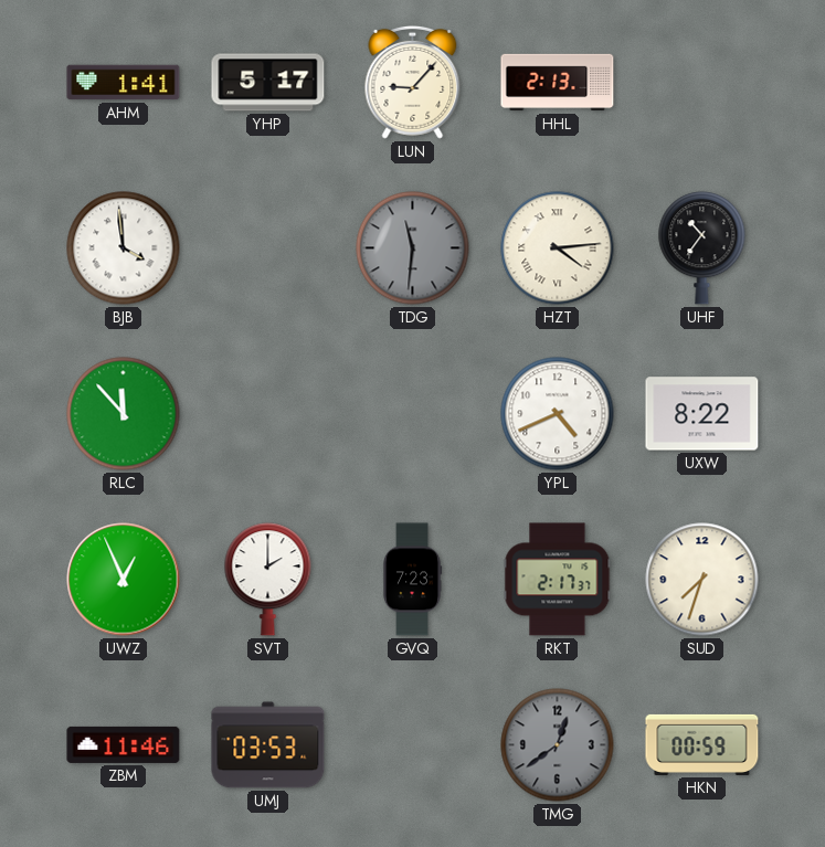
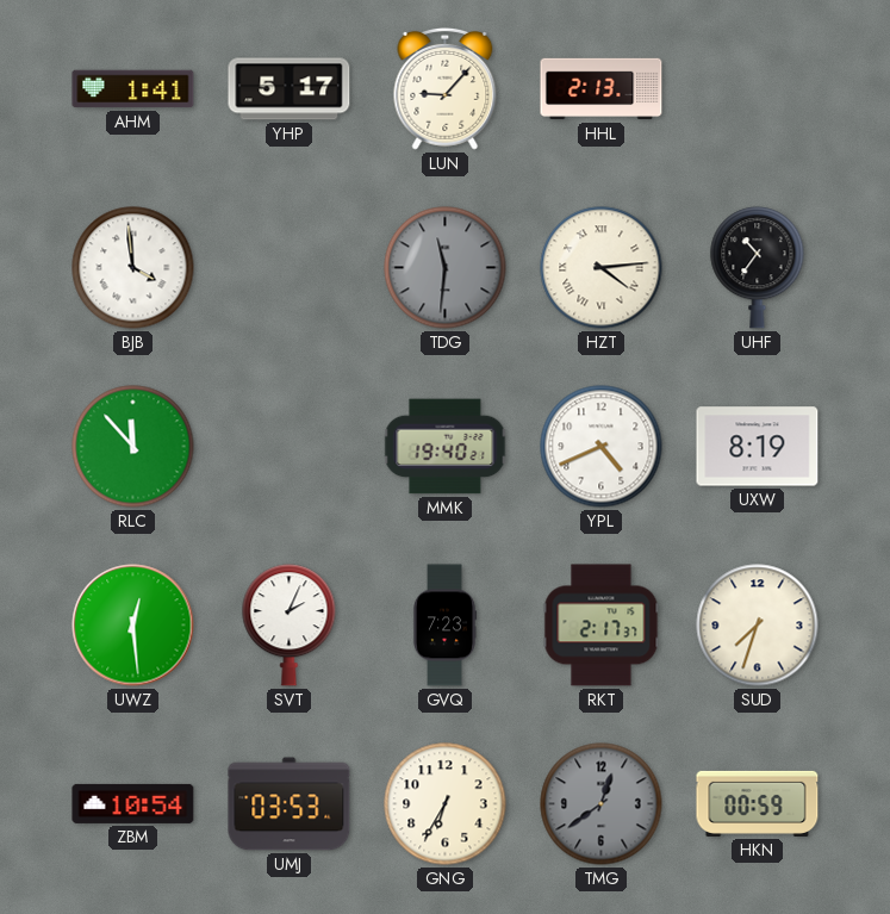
MMK: none -> 19:40
UXW: 8:22 -> 8:19
UWZ: 12:56 -> 12:29
SVT: 2:00 -> 2:04
ZBM: 11:46 -> 10:54
GNG: none -> 6:35
